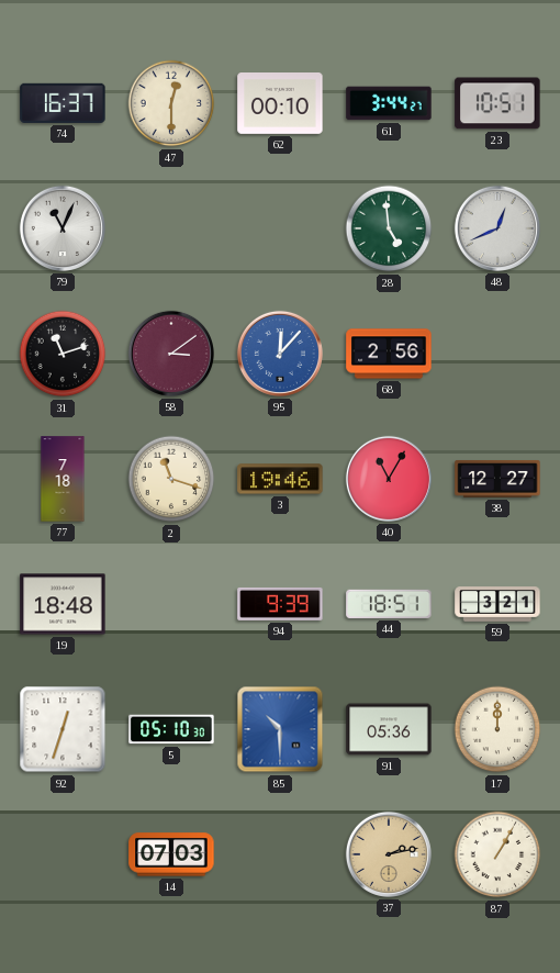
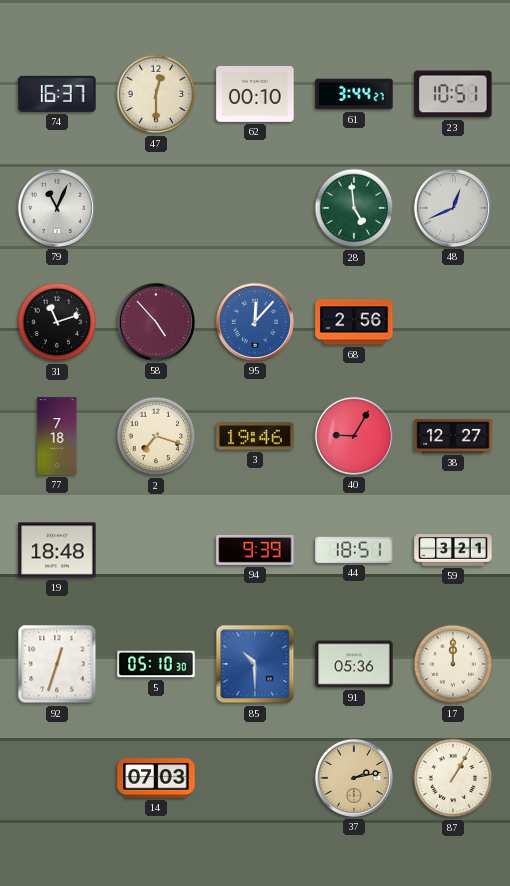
58: 3:09 -> 4:53
2: 11:18 -> 7:18
40: 11:05 -> 9:05
